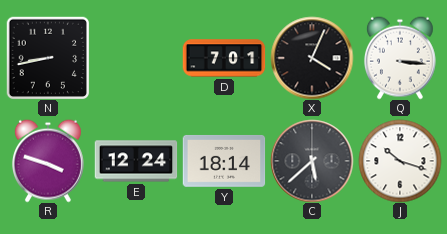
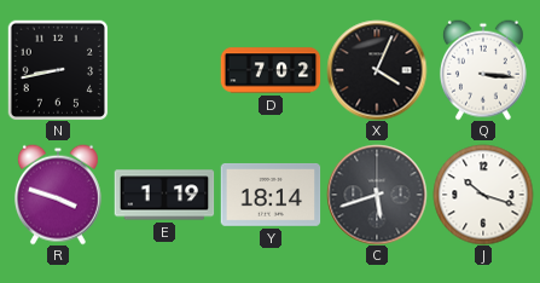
D: 7:01 -> 7:02
E: 12:24 -> 1:19
C: 5:38 -> 5:42
